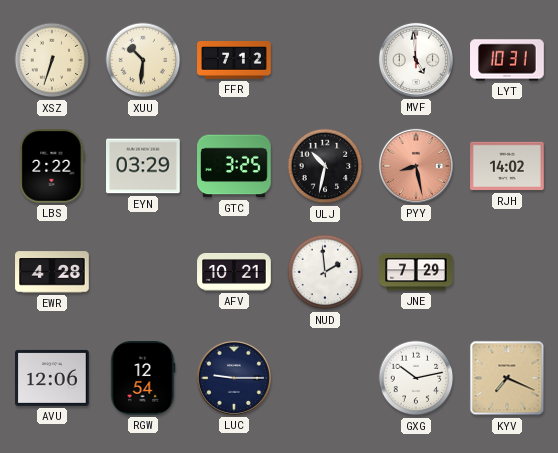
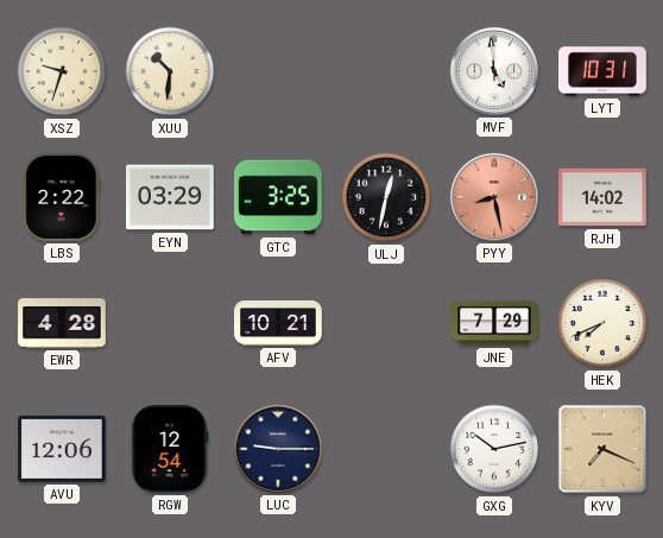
XSZ: 6:33 -> 9:33
FFR: 7:12 -> none
ULJ: 10:32 -> 12:32
NUD: 1:59 -> none
HEK: none -> 7:41
